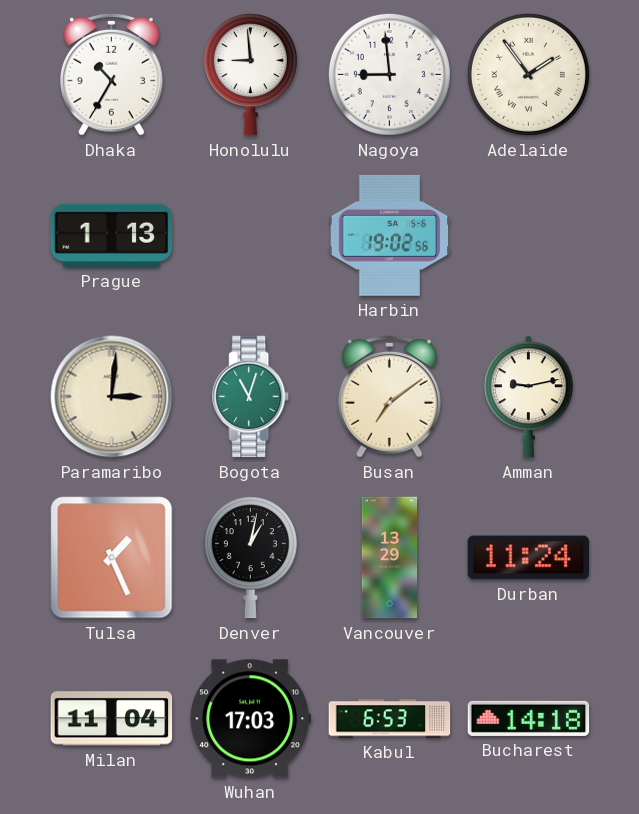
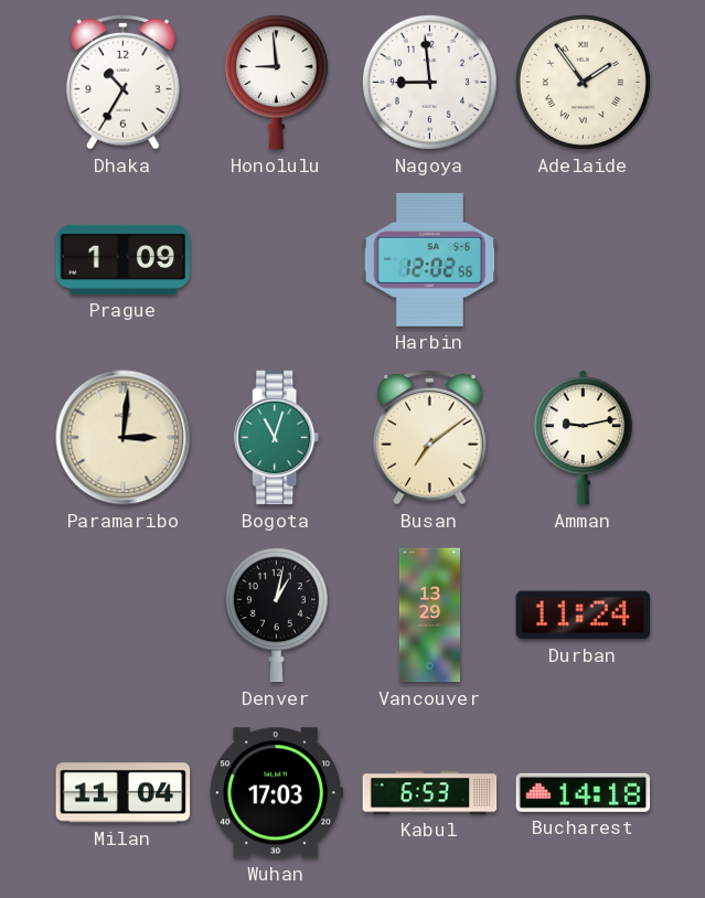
Prague: 1:13 -> 1:09
Harbin: 19:02 -> 12:02
Tulsa: 1:26 -> none
